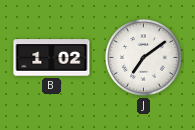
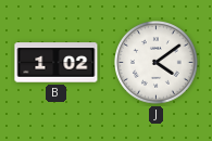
J: 7:09 -> 4:09
